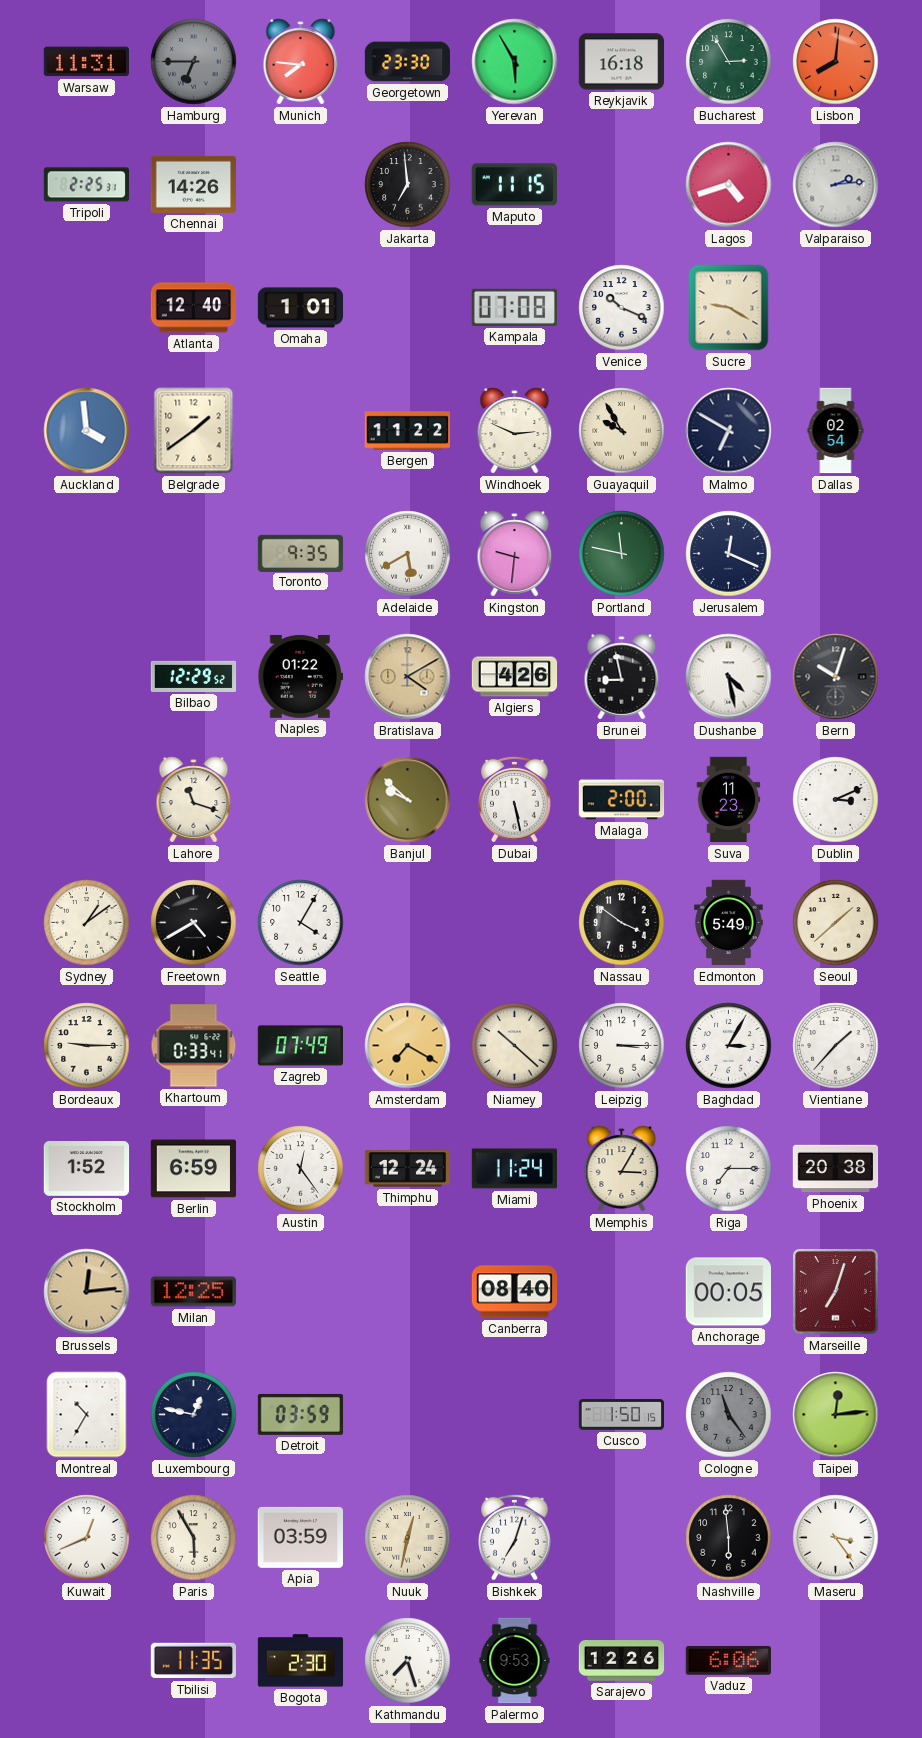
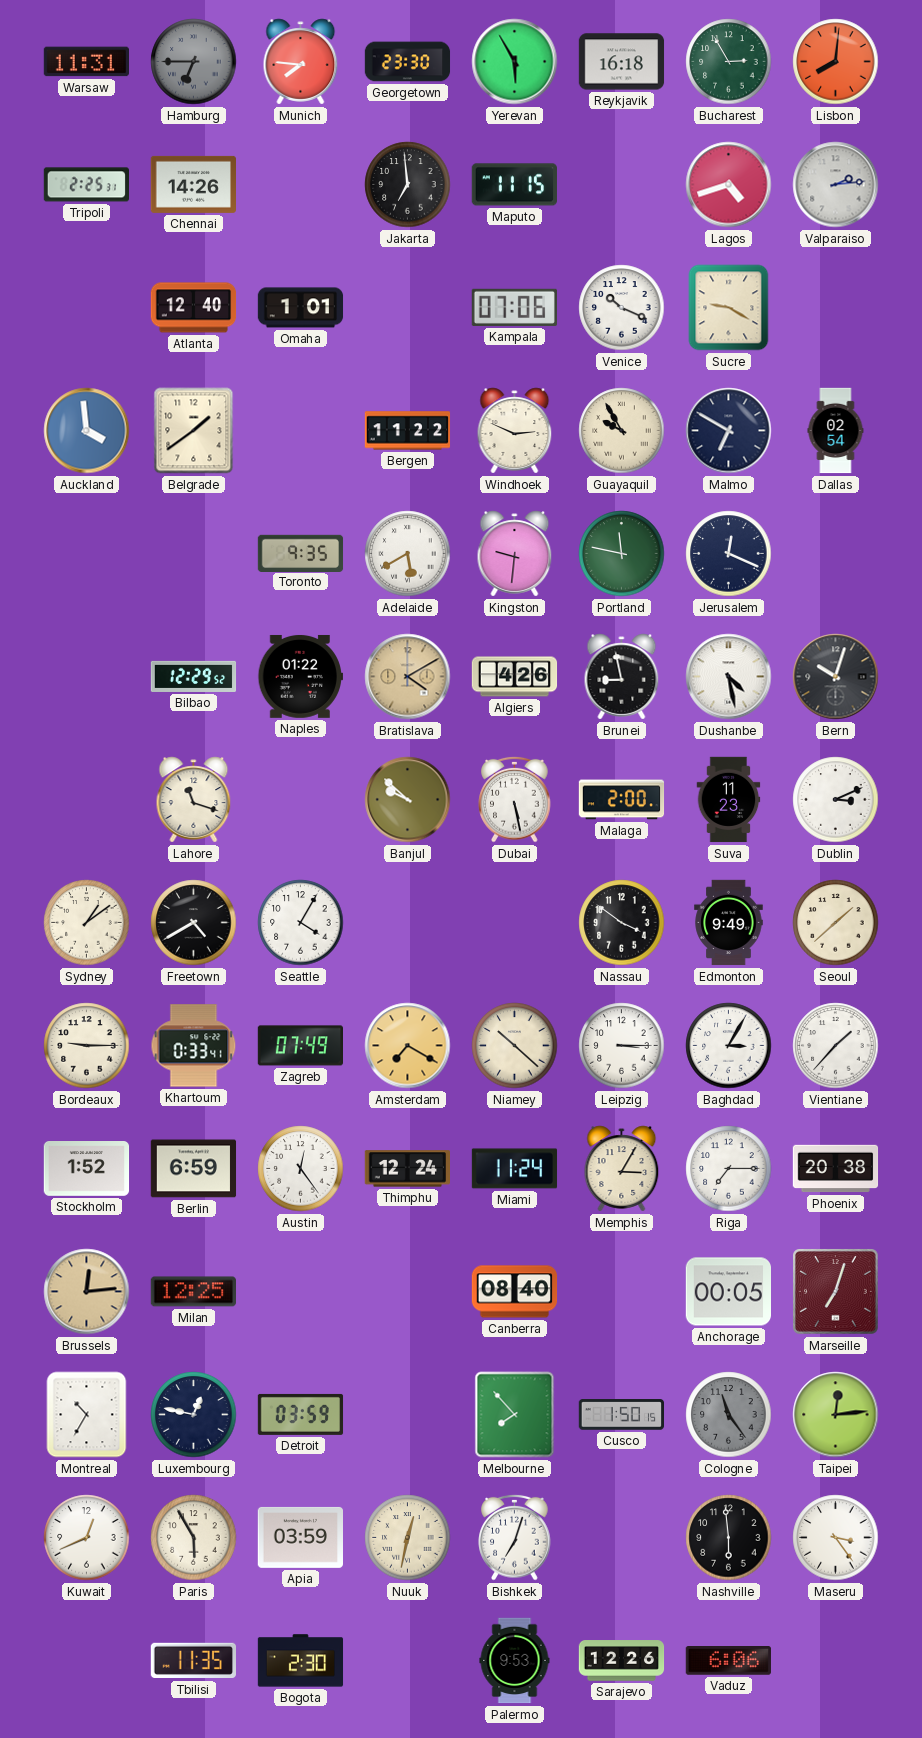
Kampala: 07:08 -> 07:06
Edmonton: 5:49 -> 9:49
Melbourne: none -> 7:53
Kathmandu: 7:27 -> none
